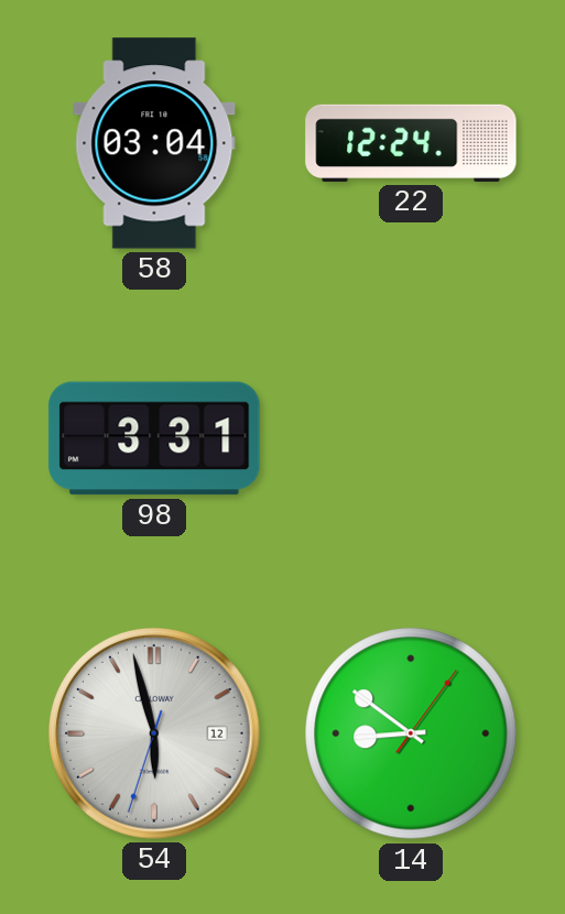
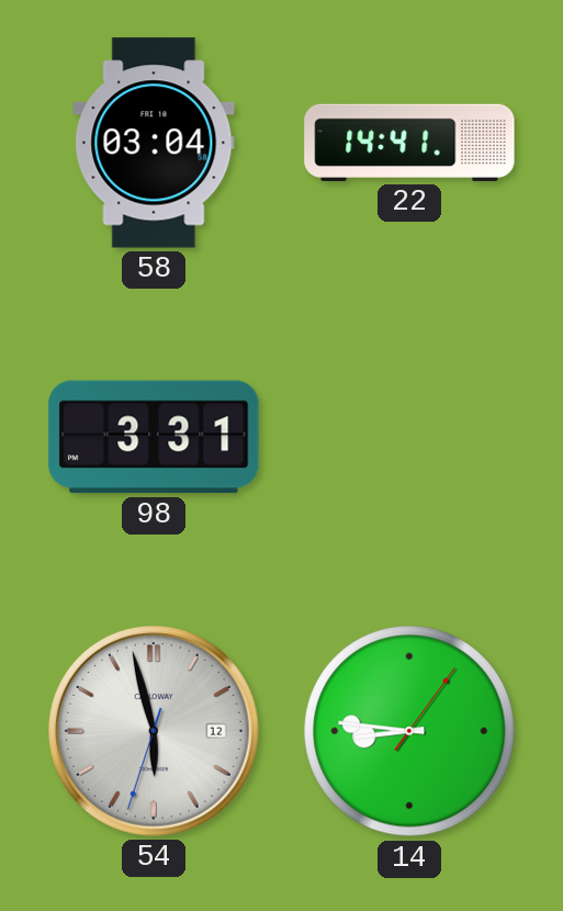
22: 12:24 -> 14:41
14: 8:51 -> 8:46
